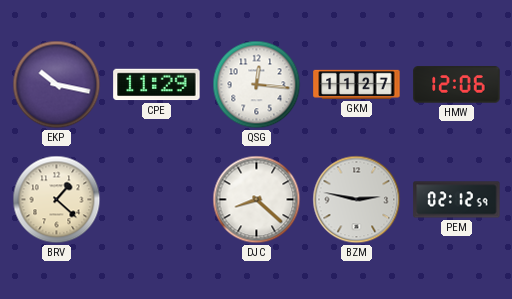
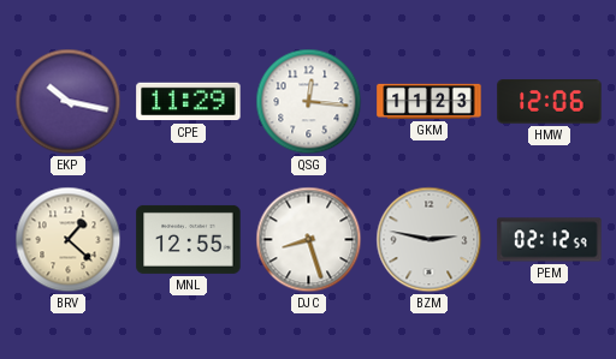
GKM: 11:27 -> 11:23
MNL: none -> 12:55
DJC: 8:22 -> 8:27
